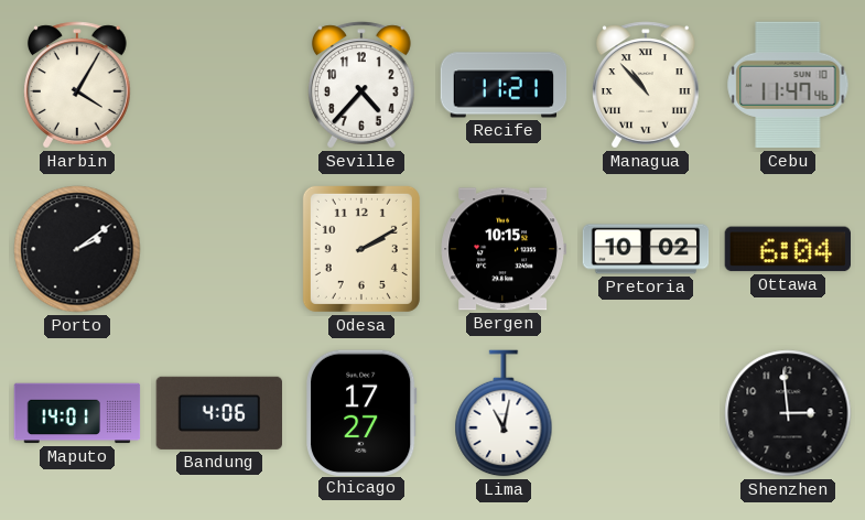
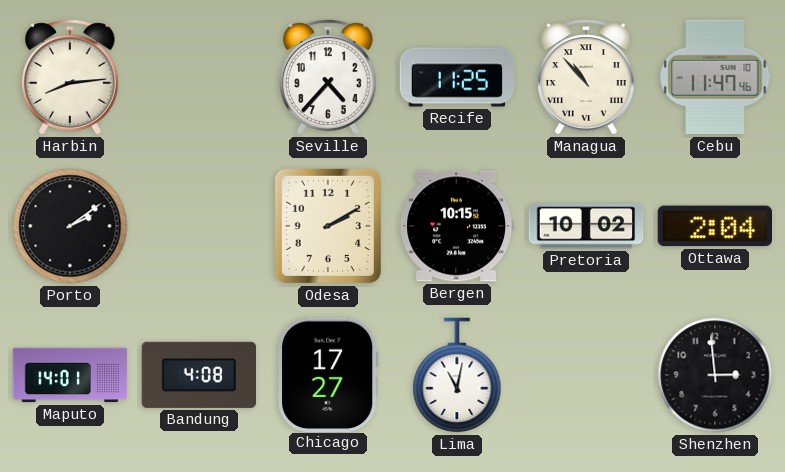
Harbin: 4:05 -> 8:14
Recife: 11:21 -> 11:25
Ottawa: 6:04 -> 2:04
Bandung: 4:06 -> 4:08
